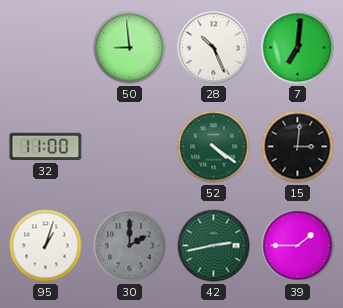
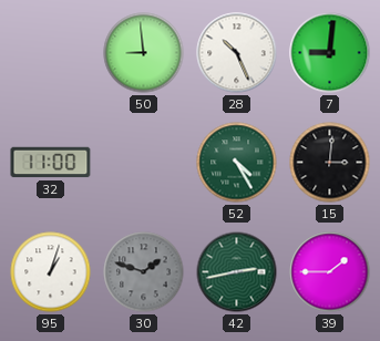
7: 7:01 -> 9:01
52: 4:21 -> 4:25
30: 2:00 -> 1:48
